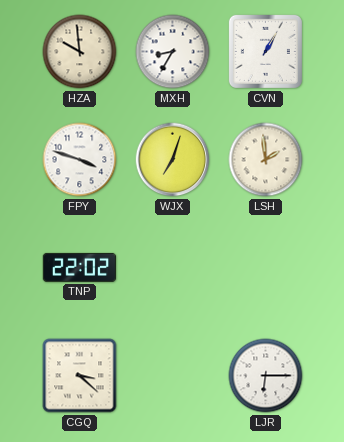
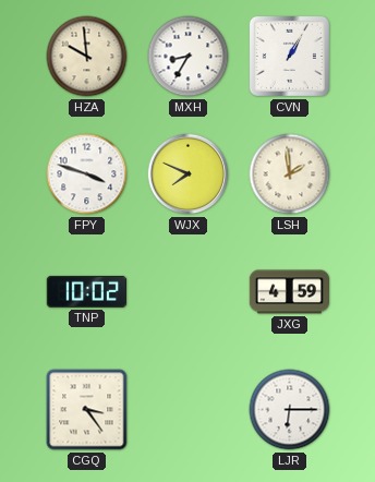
WJX: 7:03 -> 7:49
TNP: 22:02 -> 10:02
JXG: none -> 4:59
CGQ: 3:22 -> 3:24
